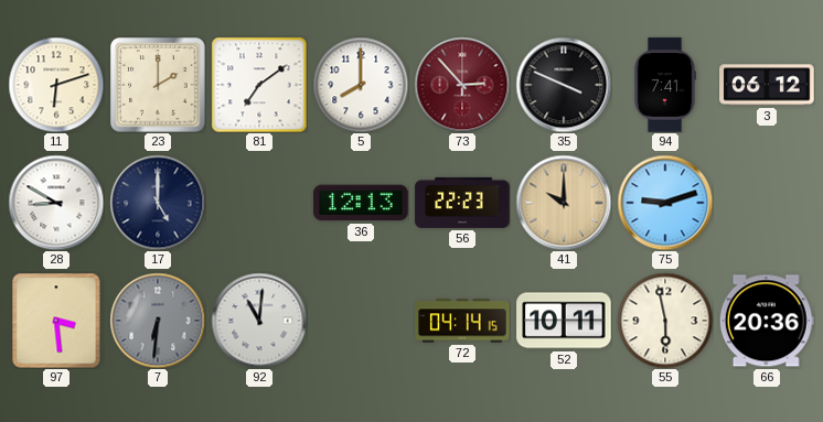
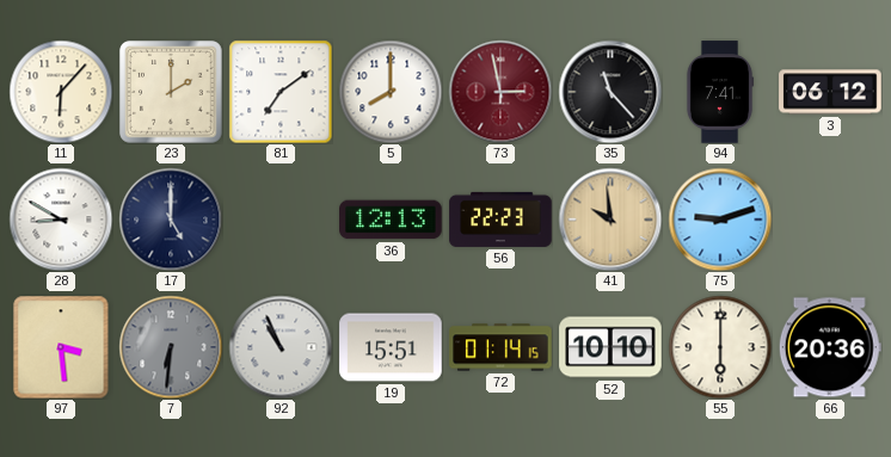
11: 6:12 -> 6:07
73: 2:53 -> 2:58
35: 3:49 -> 11:23
41: 10:00 -> 9:59
92: 11:01 -> 10:56
19: none -> 15:51
72: 04:14 -> 01:14
52: 10:11 -> 10:10
55: 5:58 -> 6:00
